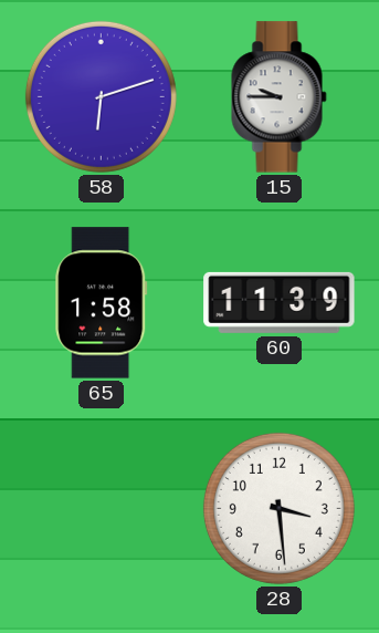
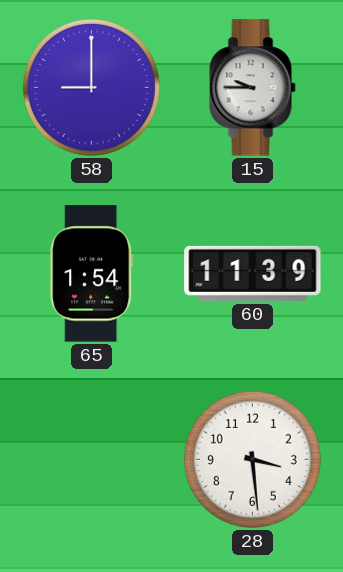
58: 6:12 -> 9:00
65: 1:58 -> 1:54
